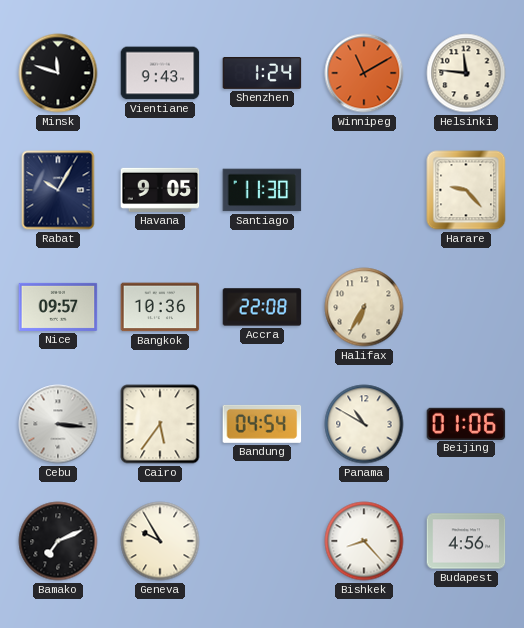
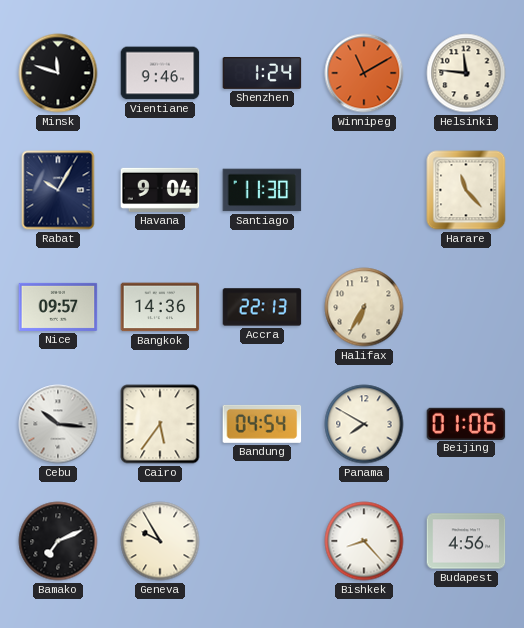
Vientiane: 9:43 -> 9:46
Havana: 9:05 -> 9:04
Harare: 9:23 -> 11:23
Bangkok: 10:36 -> 14:36
Accra: 22:08 -> 22:13
Cebu: 3:16 -> 10:16
Panama: 10:50 -> 7:50
